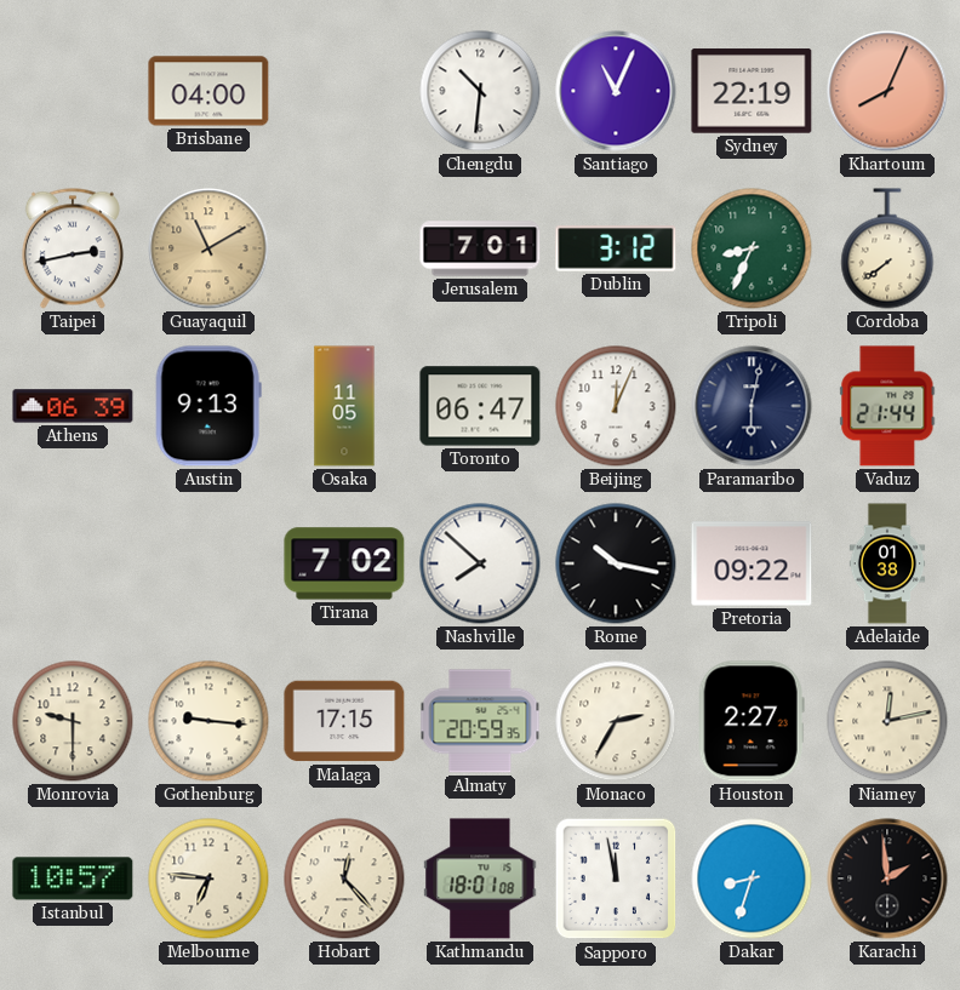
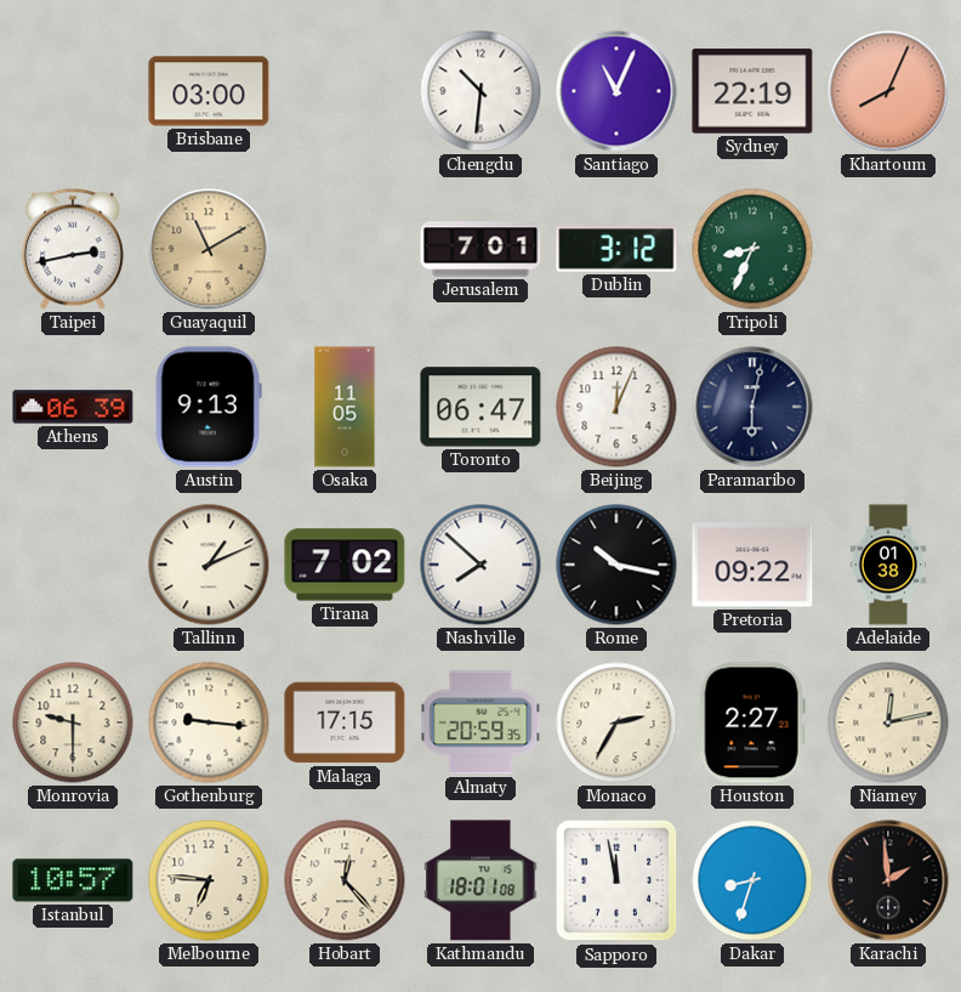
Brisbane: 04:00 -> 03:00
Cordoba: 7:39 -> none
Vaduz: 21:44 -> none
Tallinn: none -> 1:11
